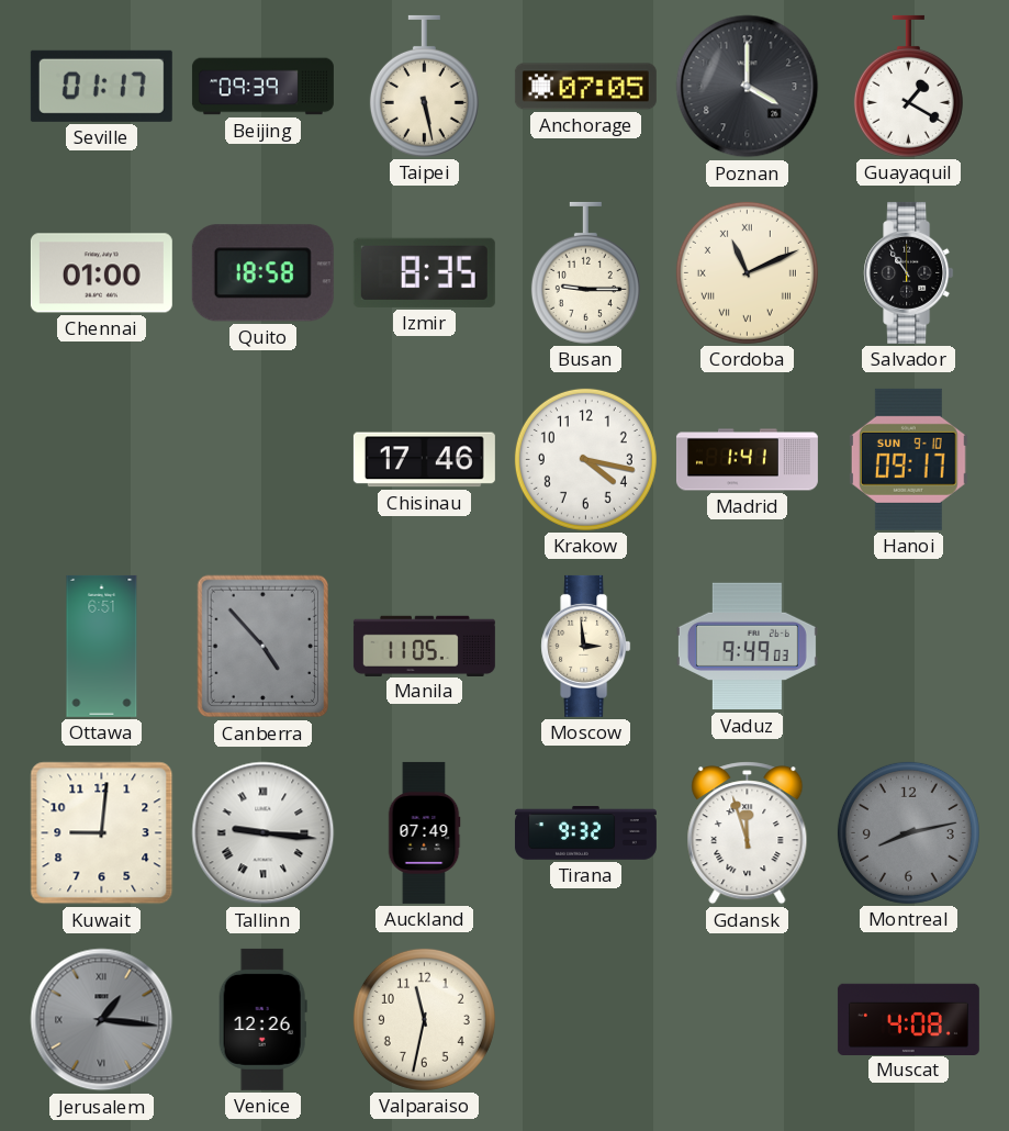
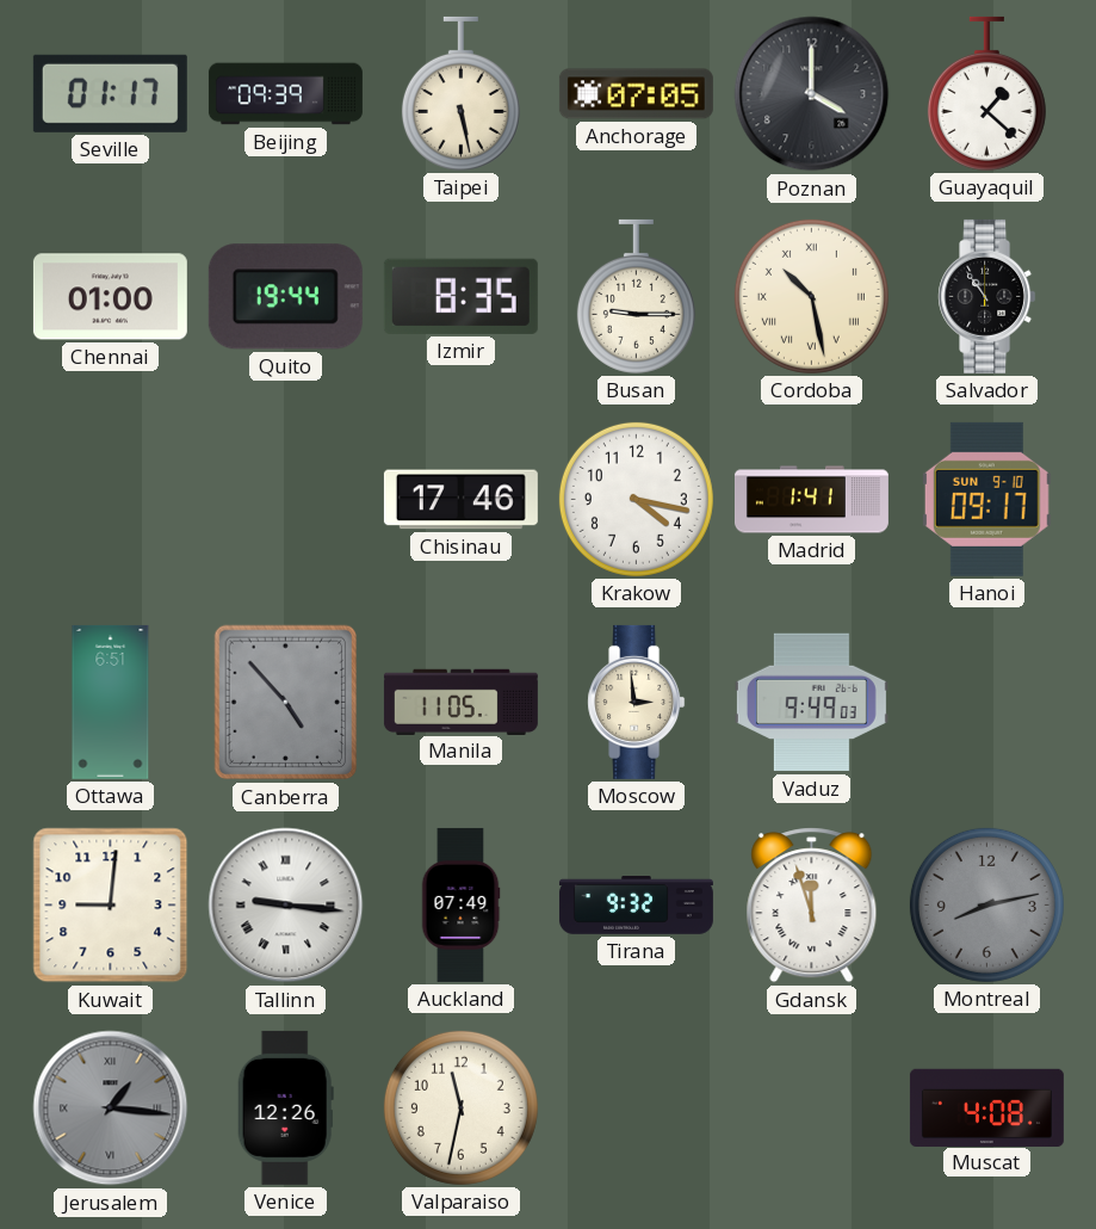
Guayaquil: 1:20 -> 1:22
Quito: 18:58 -> 19:44
Cordoba: 11:11 -> 10:28
